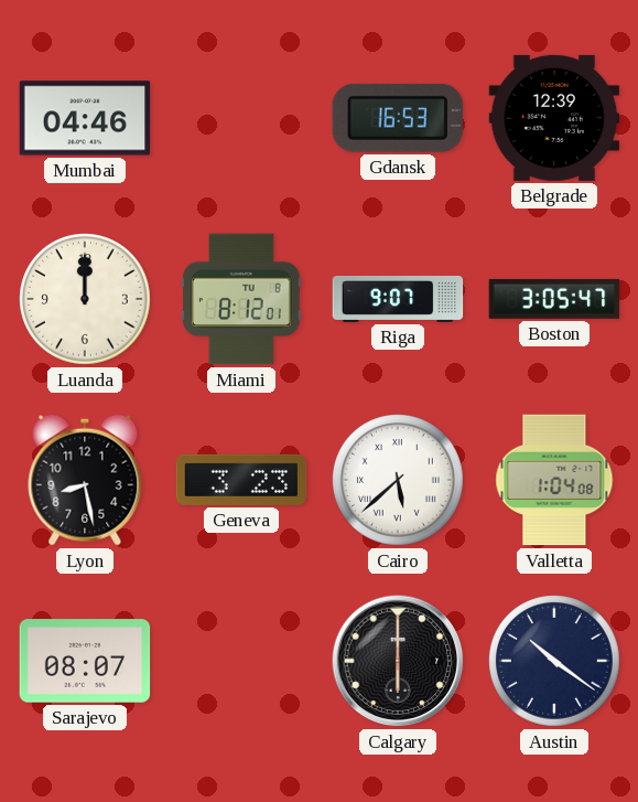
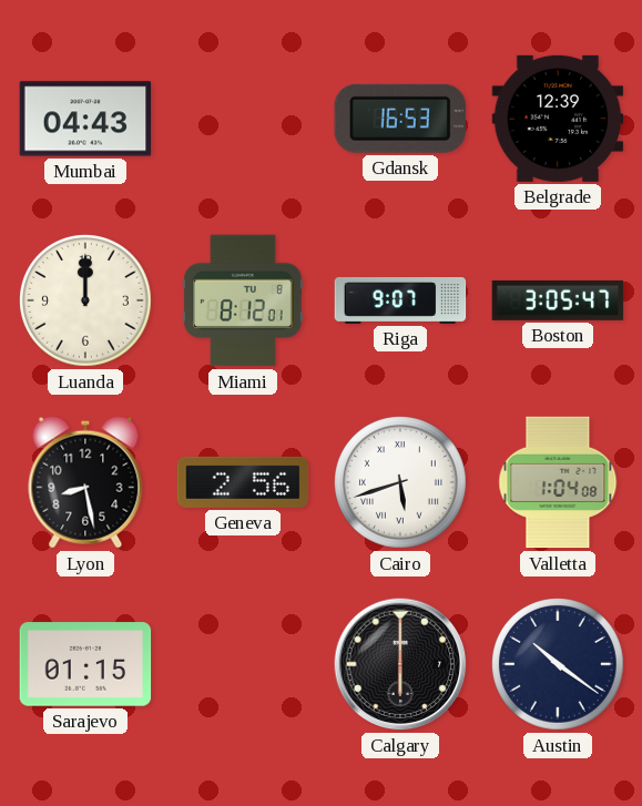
Mumbai: 04:46 -> 04:43
Geneva: 3:23 -> 2:56
Cairo: 5:38 -> 5:42
Sarajevo: 08:07 -> 01:15
